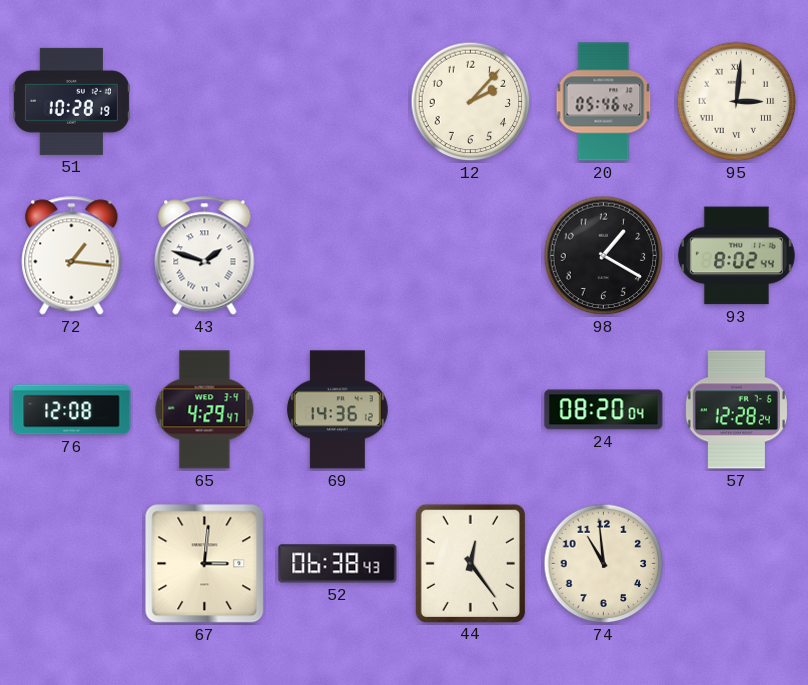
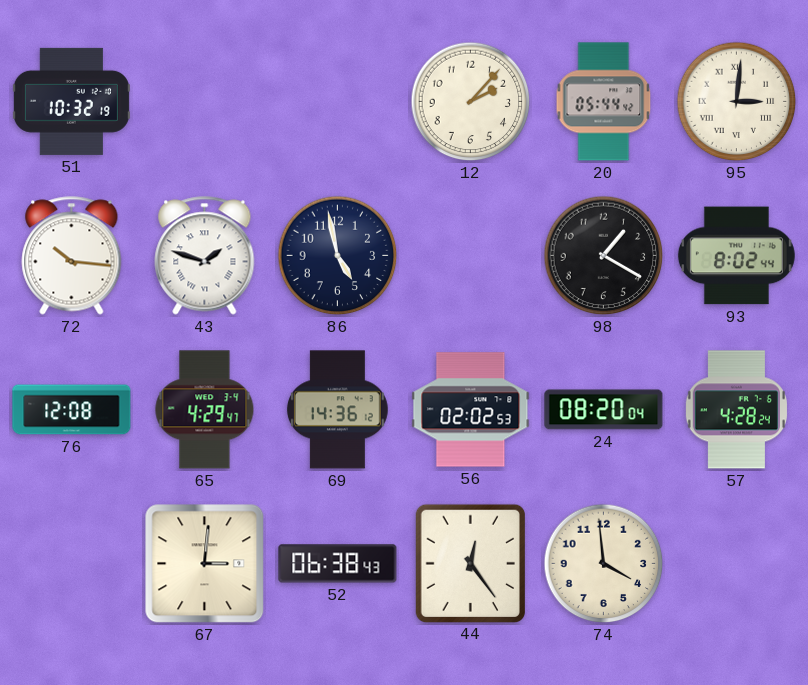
51: 10:28 -> 10:32
20: 05:46 -> 05:44
72: 1:16 -> 10:16
86: none -> 4:58
56: none -> 02:02
57: 12:28 -> 4:28
74: 10:59 -> 3:59
